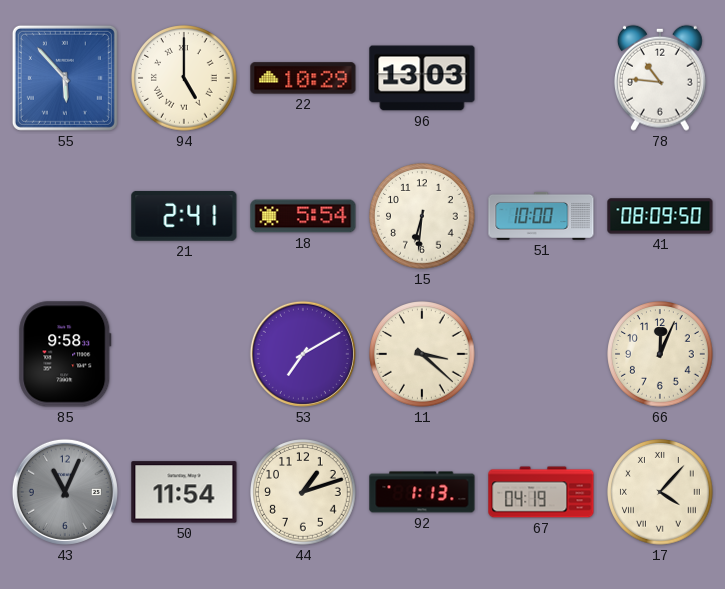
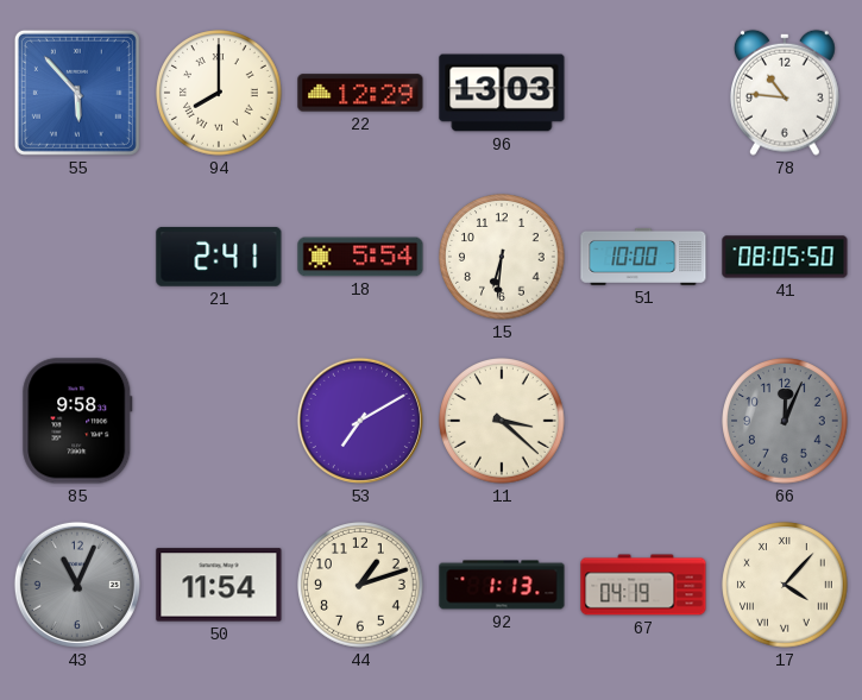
94: 5:00 -> 8:00
22: 10:29 -> 12:29
41: 08:09 -> 08:05
66 dial: cream -> grey
